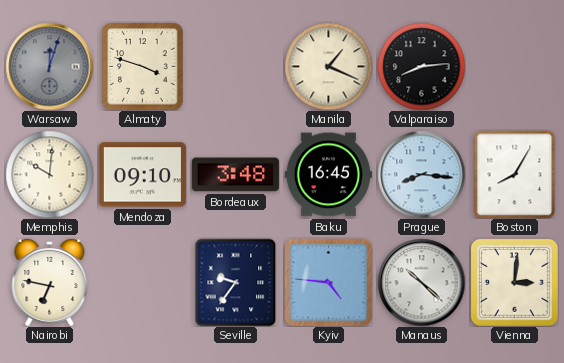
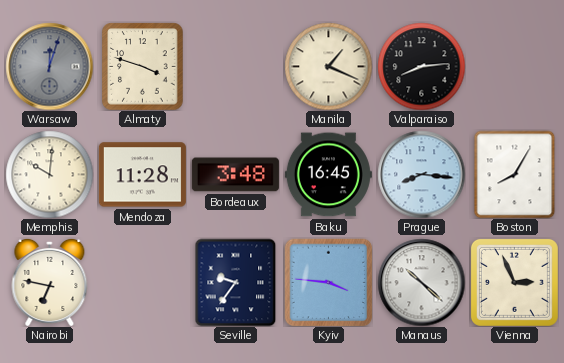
Mendoza: 09:10 -> 11:28
Kyiv: 4:46 -> 3:46
Vienna: 3:01 -> 2:56
